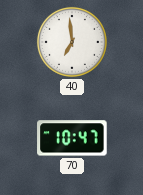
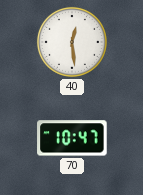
40: 6:59 -> 12:29
